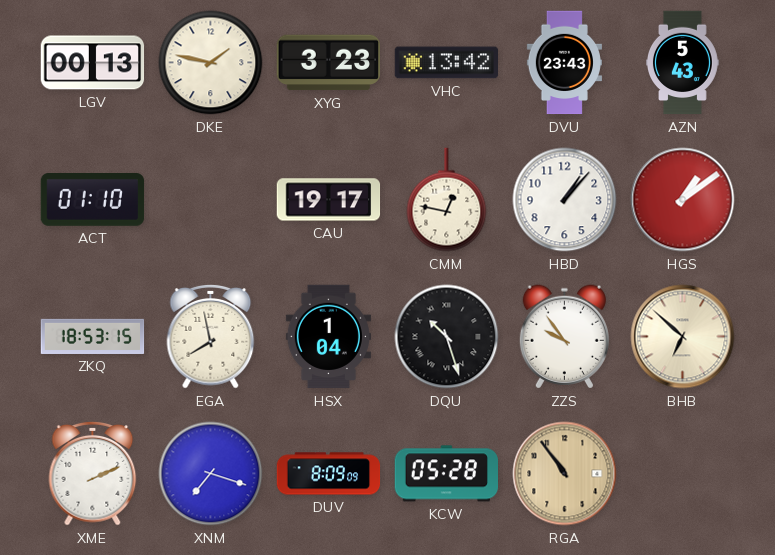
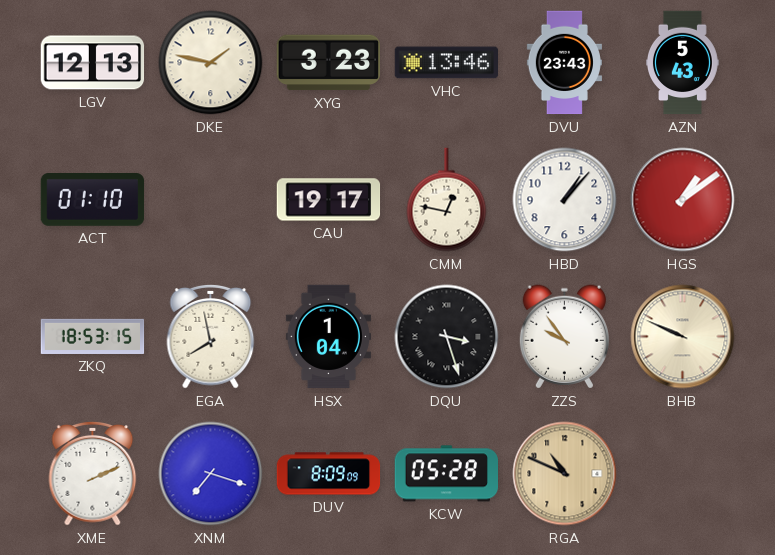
LGV: 00:13 -> 12:13
VHC: 13:42 -> 13:46
DQU: 10:27 -> 3:27
BHB: 6:52 -> 9:49
RGA: 10:54 -> 10:49
